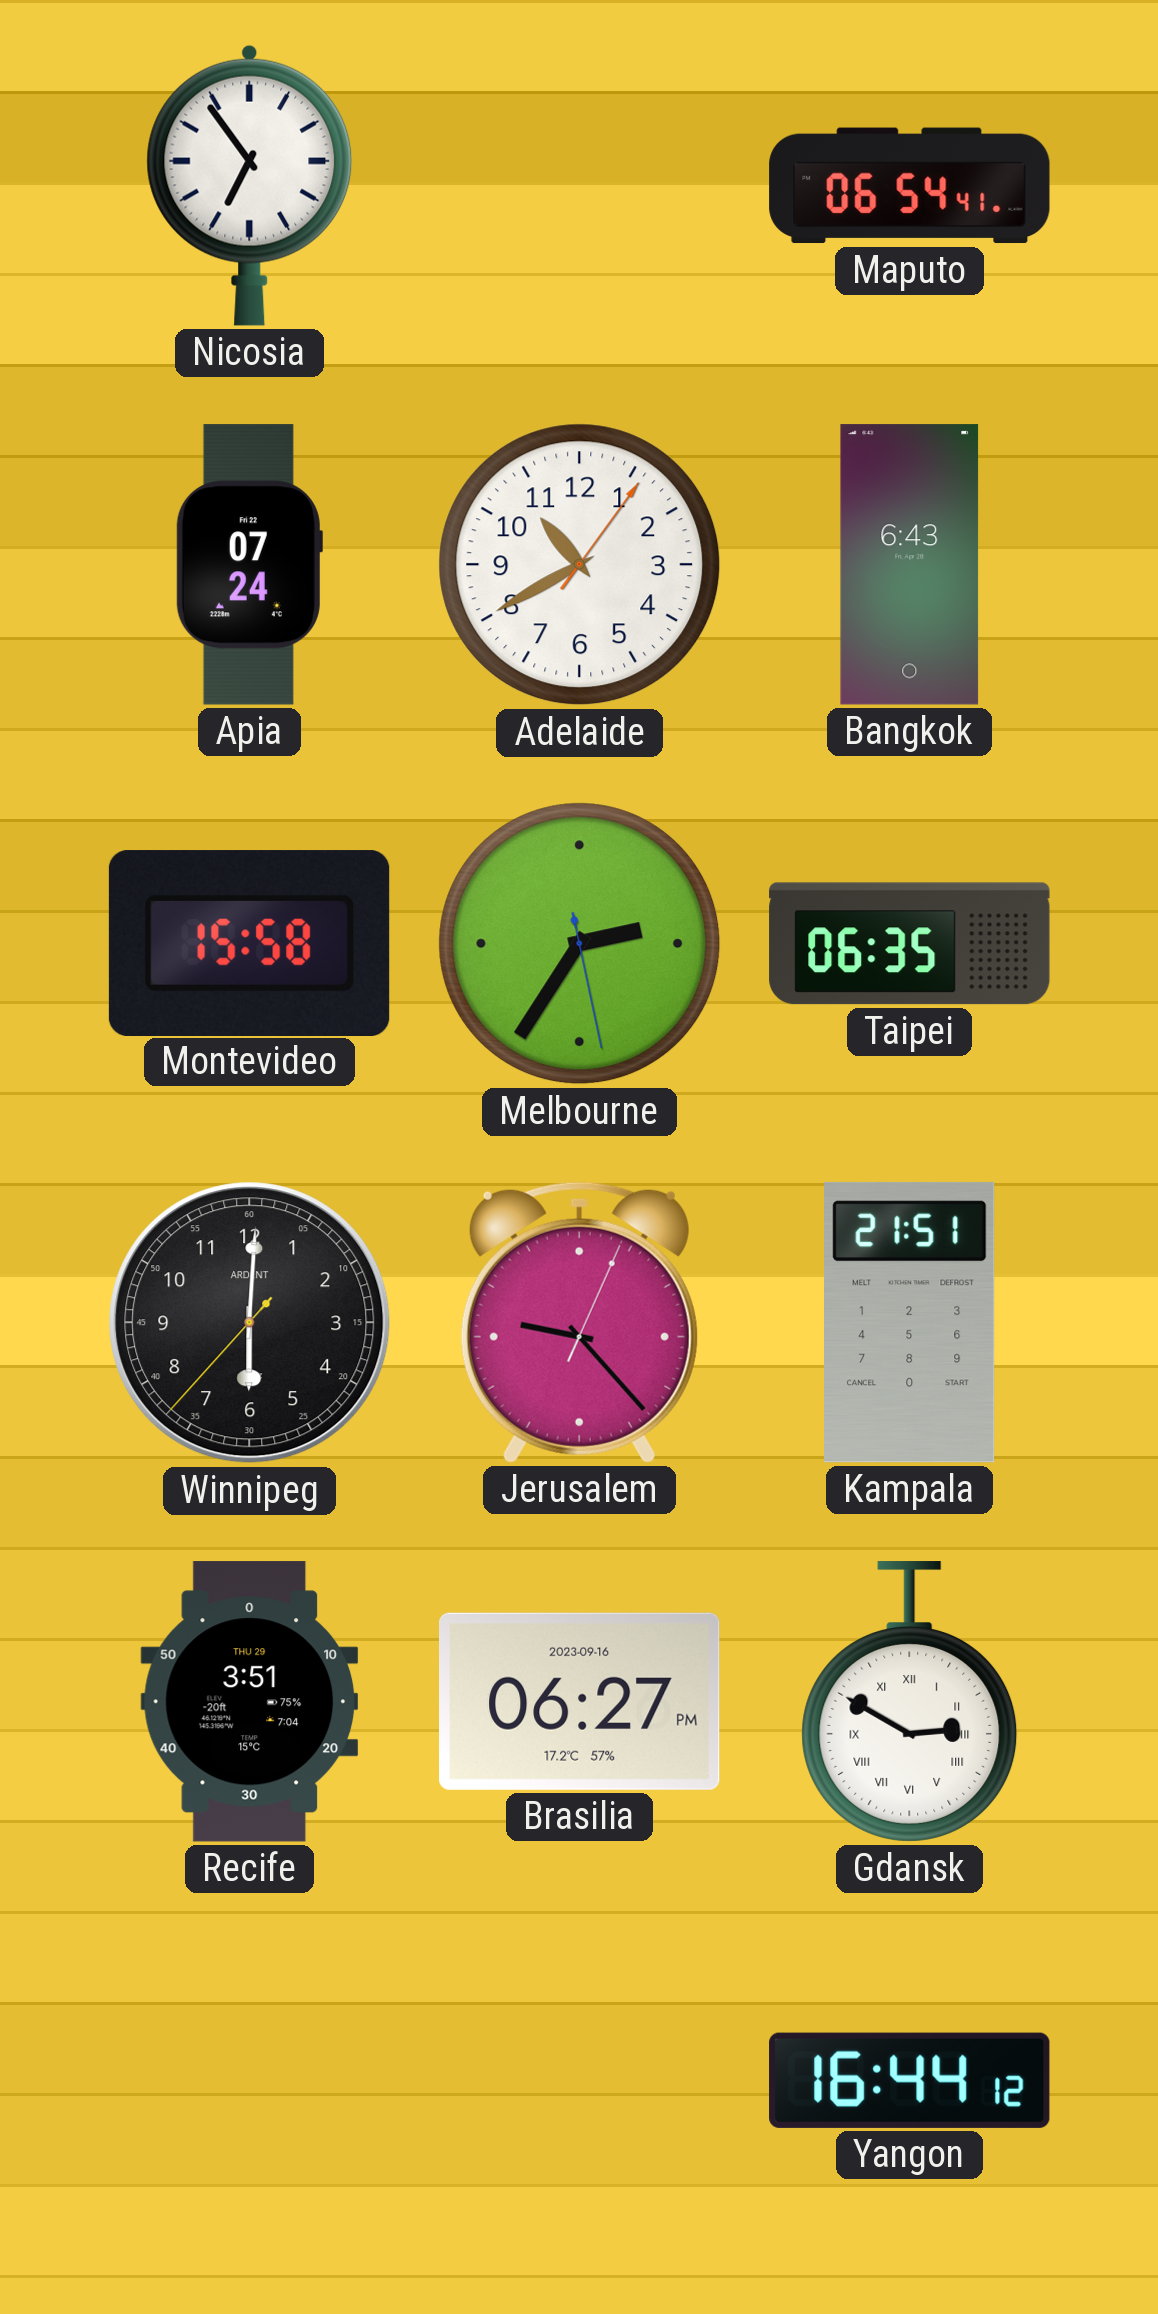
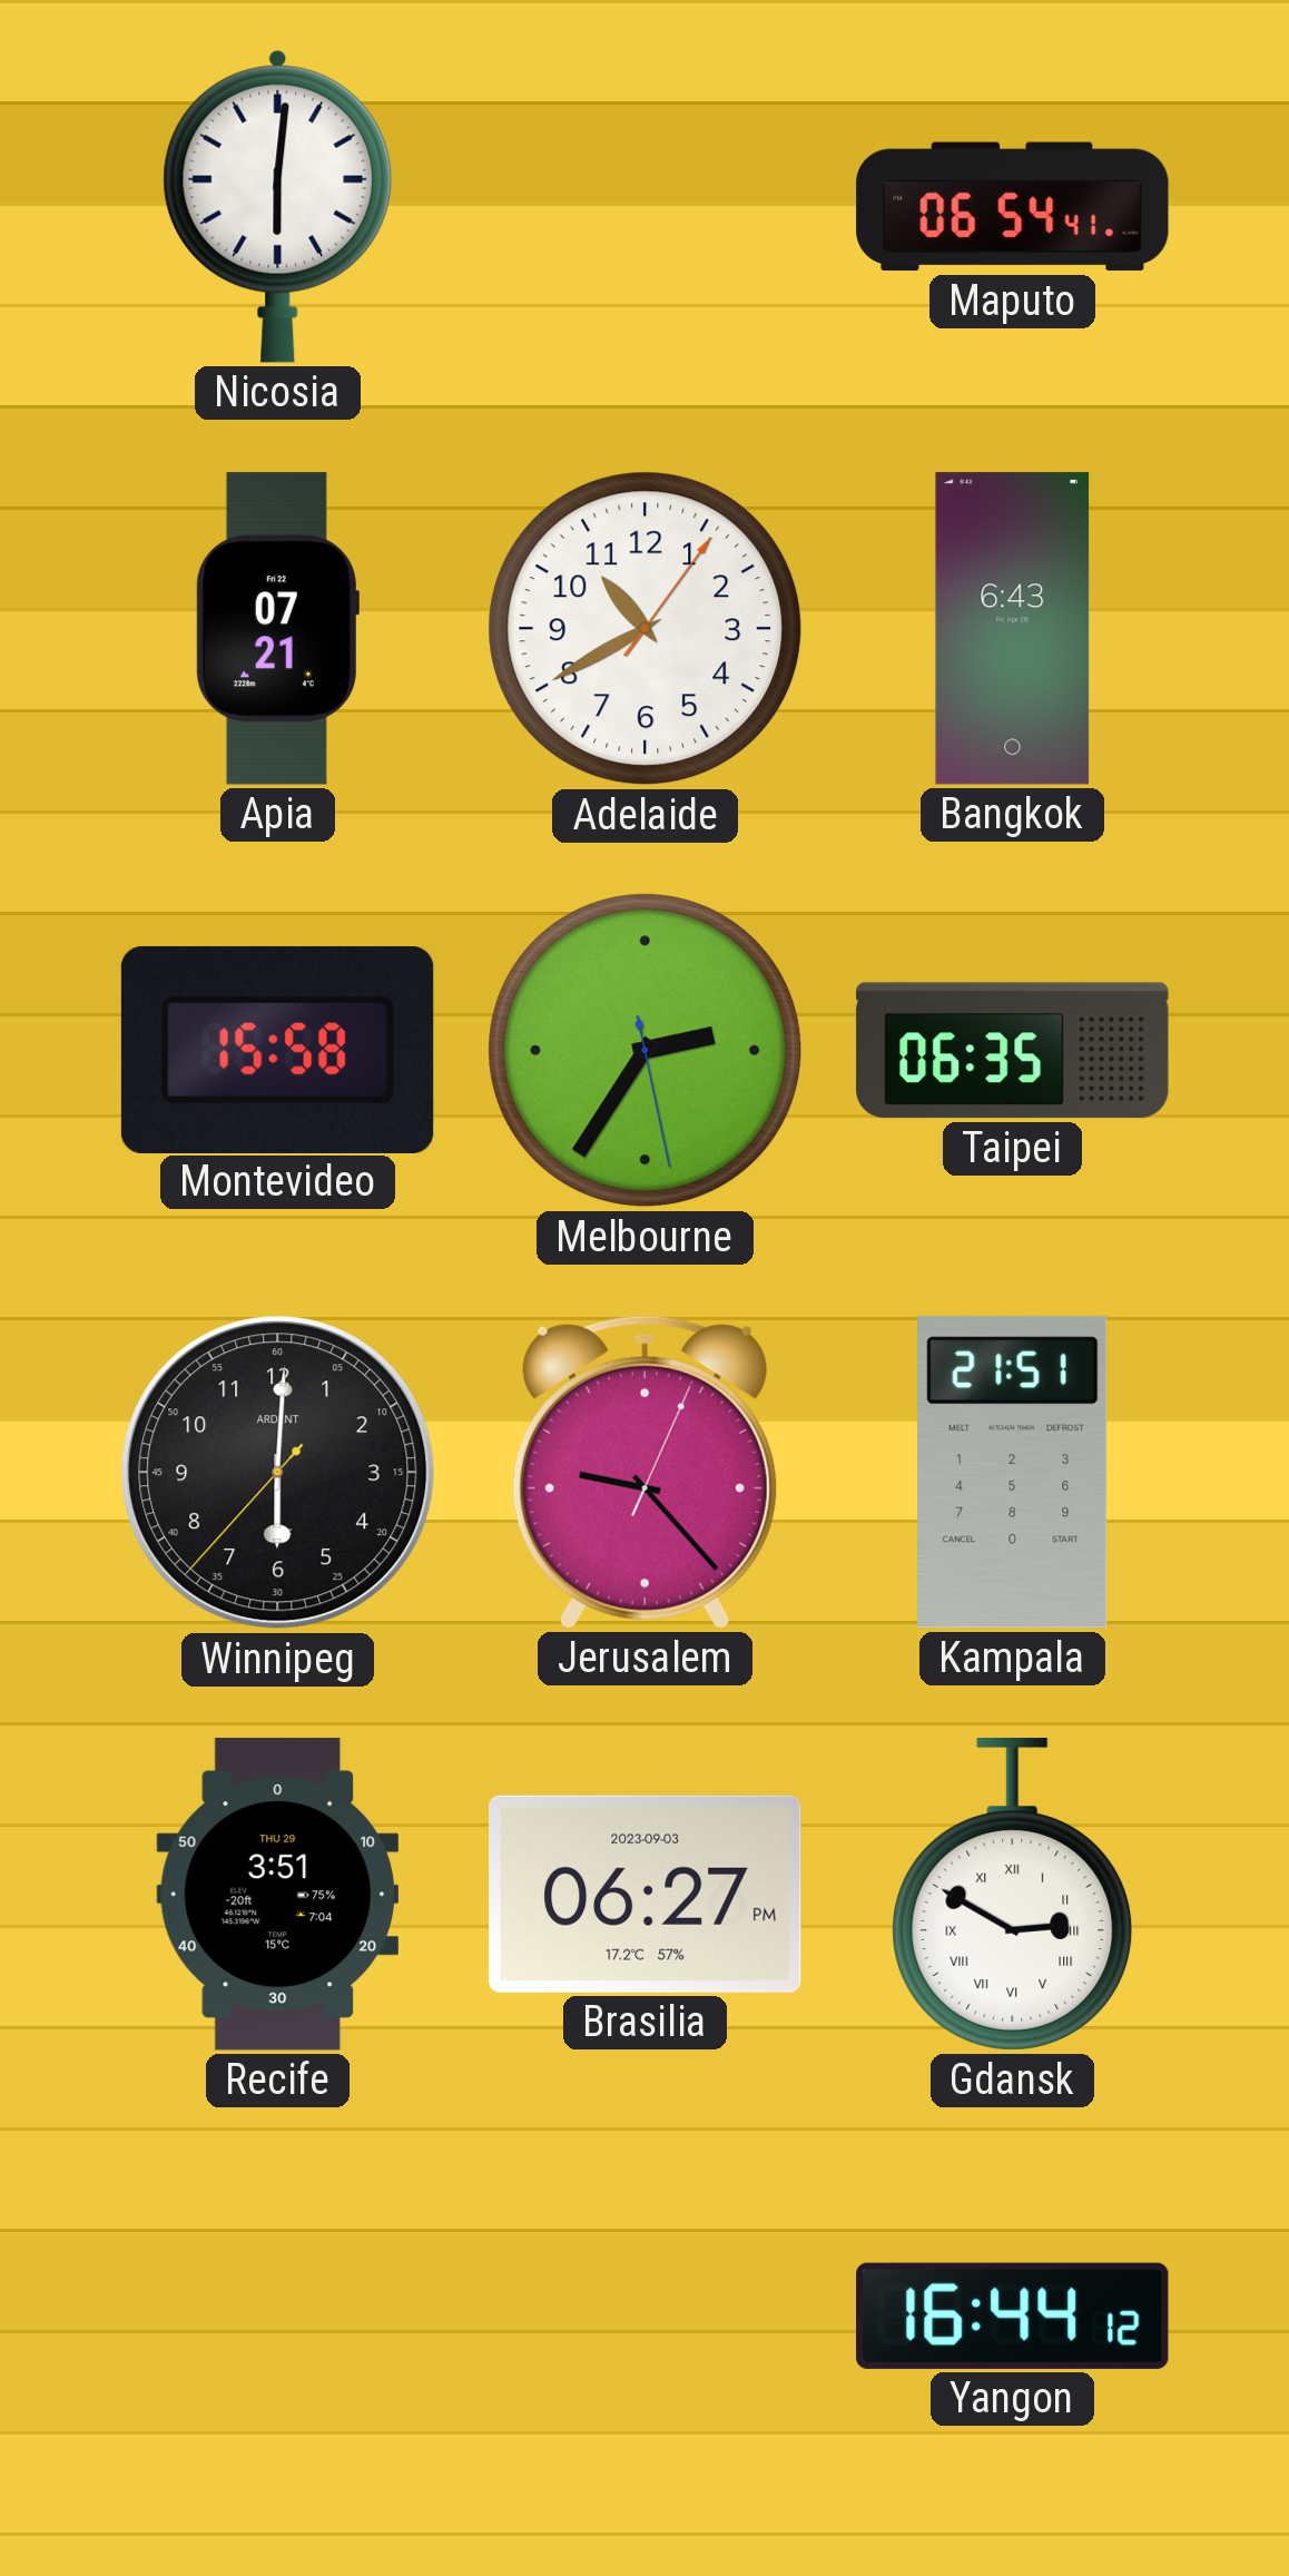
Nicosia: 6:54 -> 6:01
Apia: 07:24 -> 07:21
Brasilia date: 2023-09-16 -> 2023-09-03
